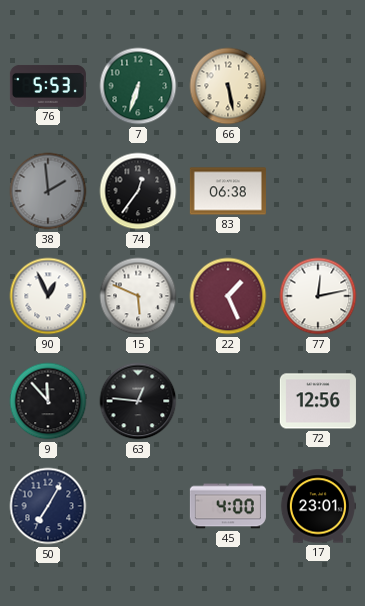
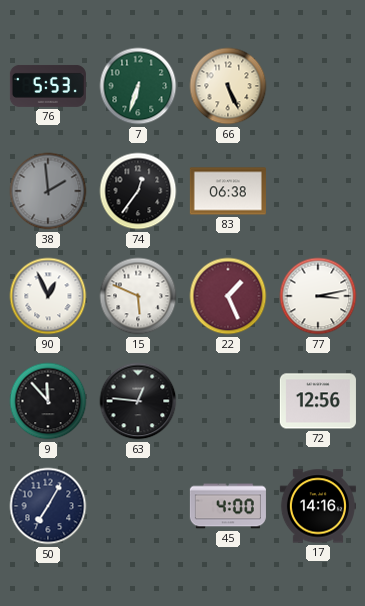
66: 5:28 -> 5:26
77: 12:13 -> 3:13
17: 23:01 -> 14:16
